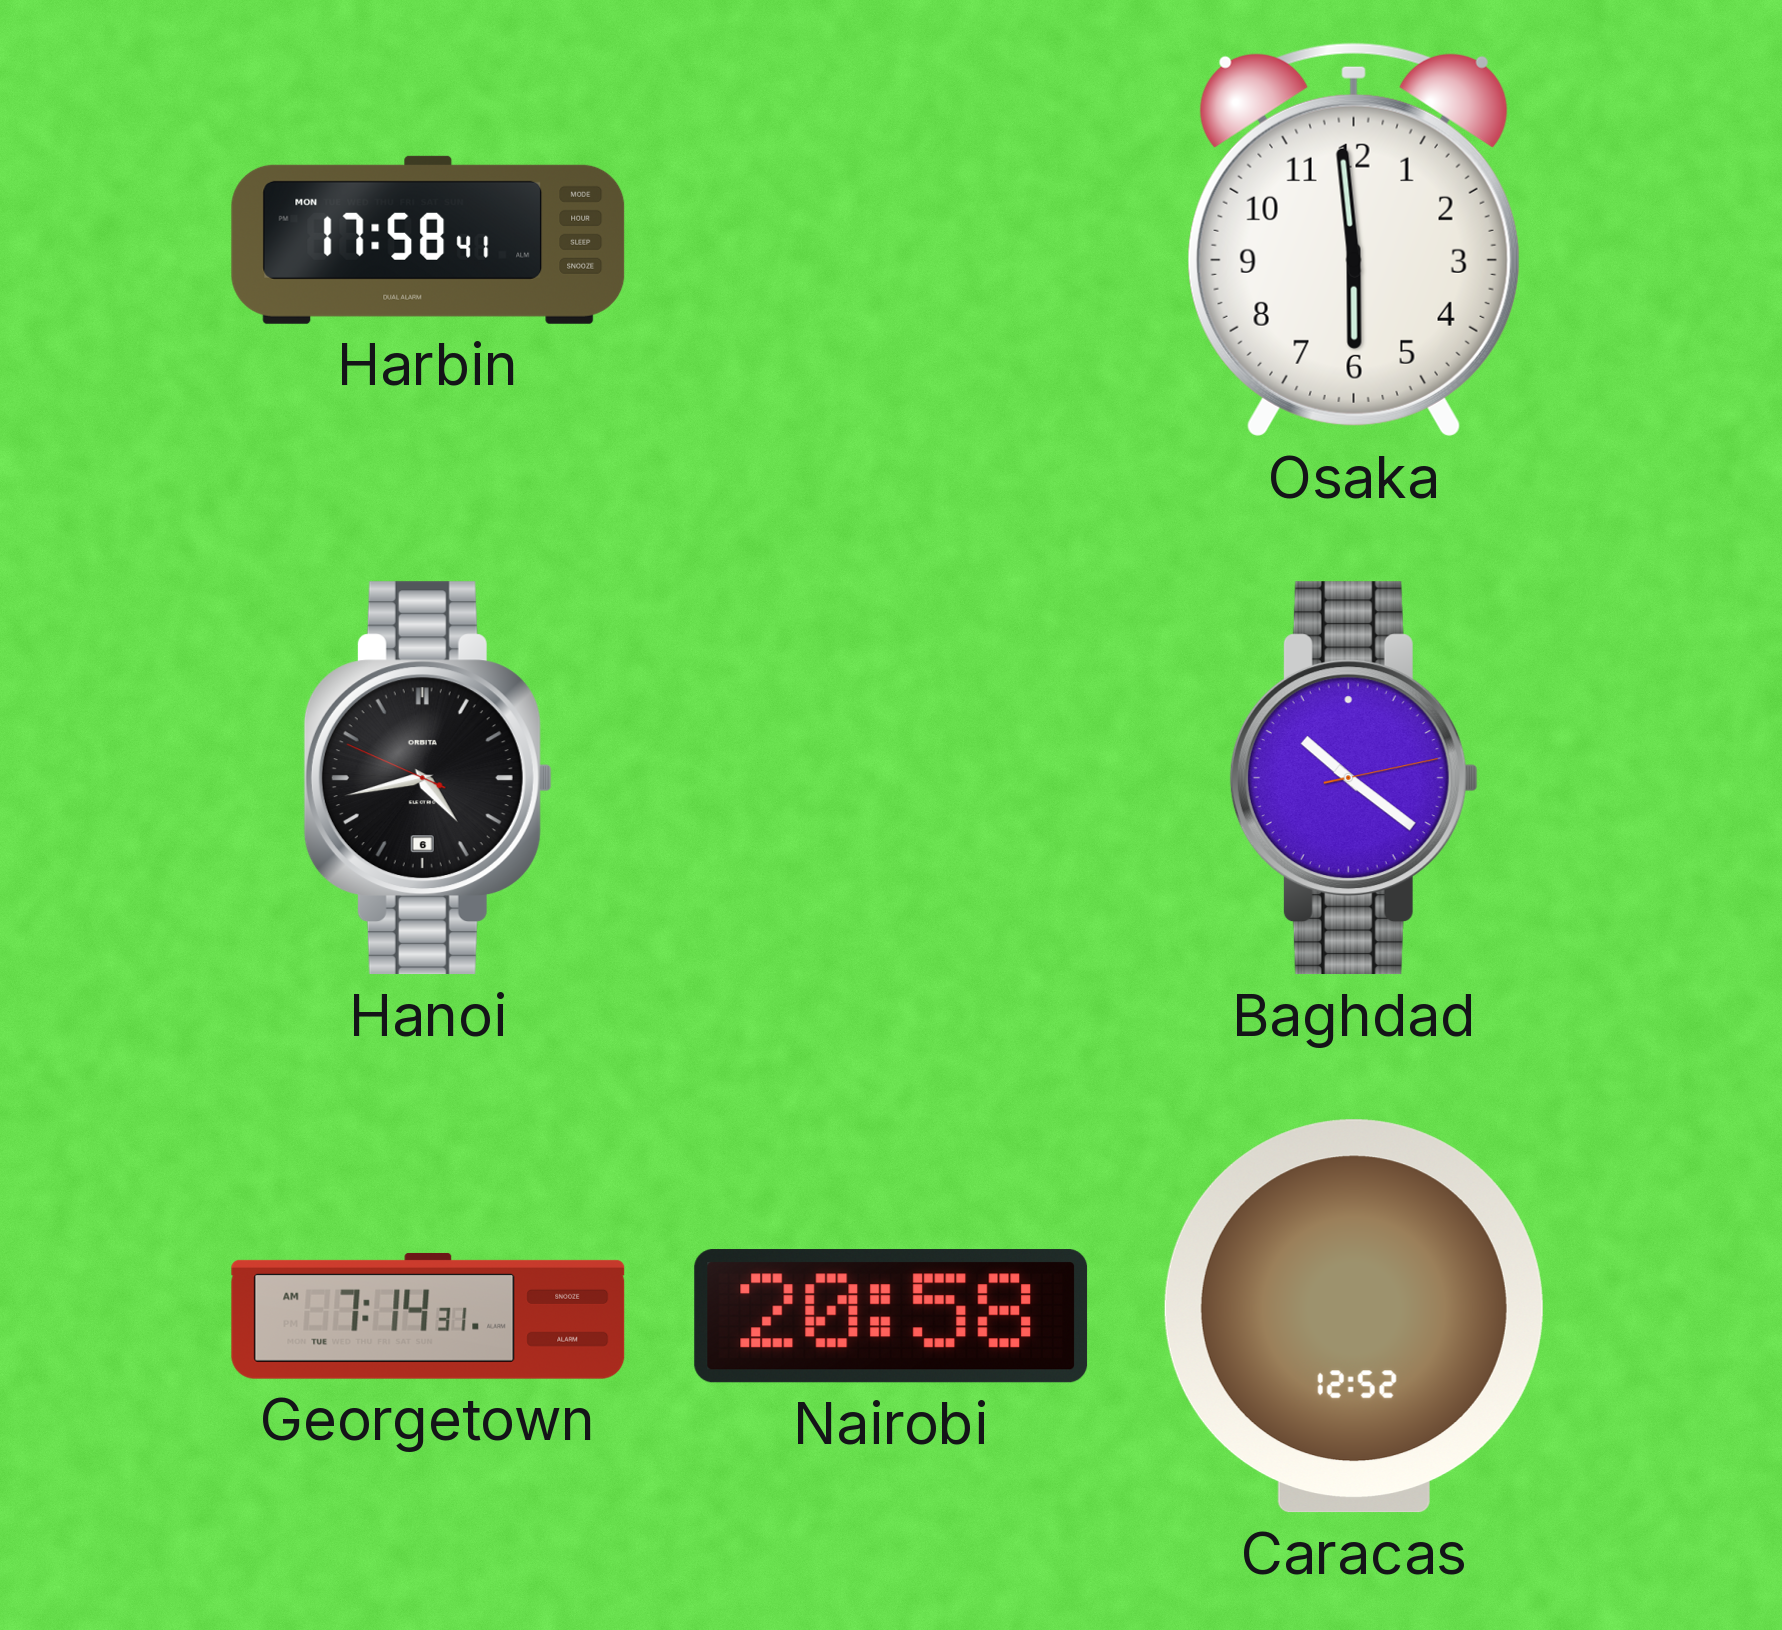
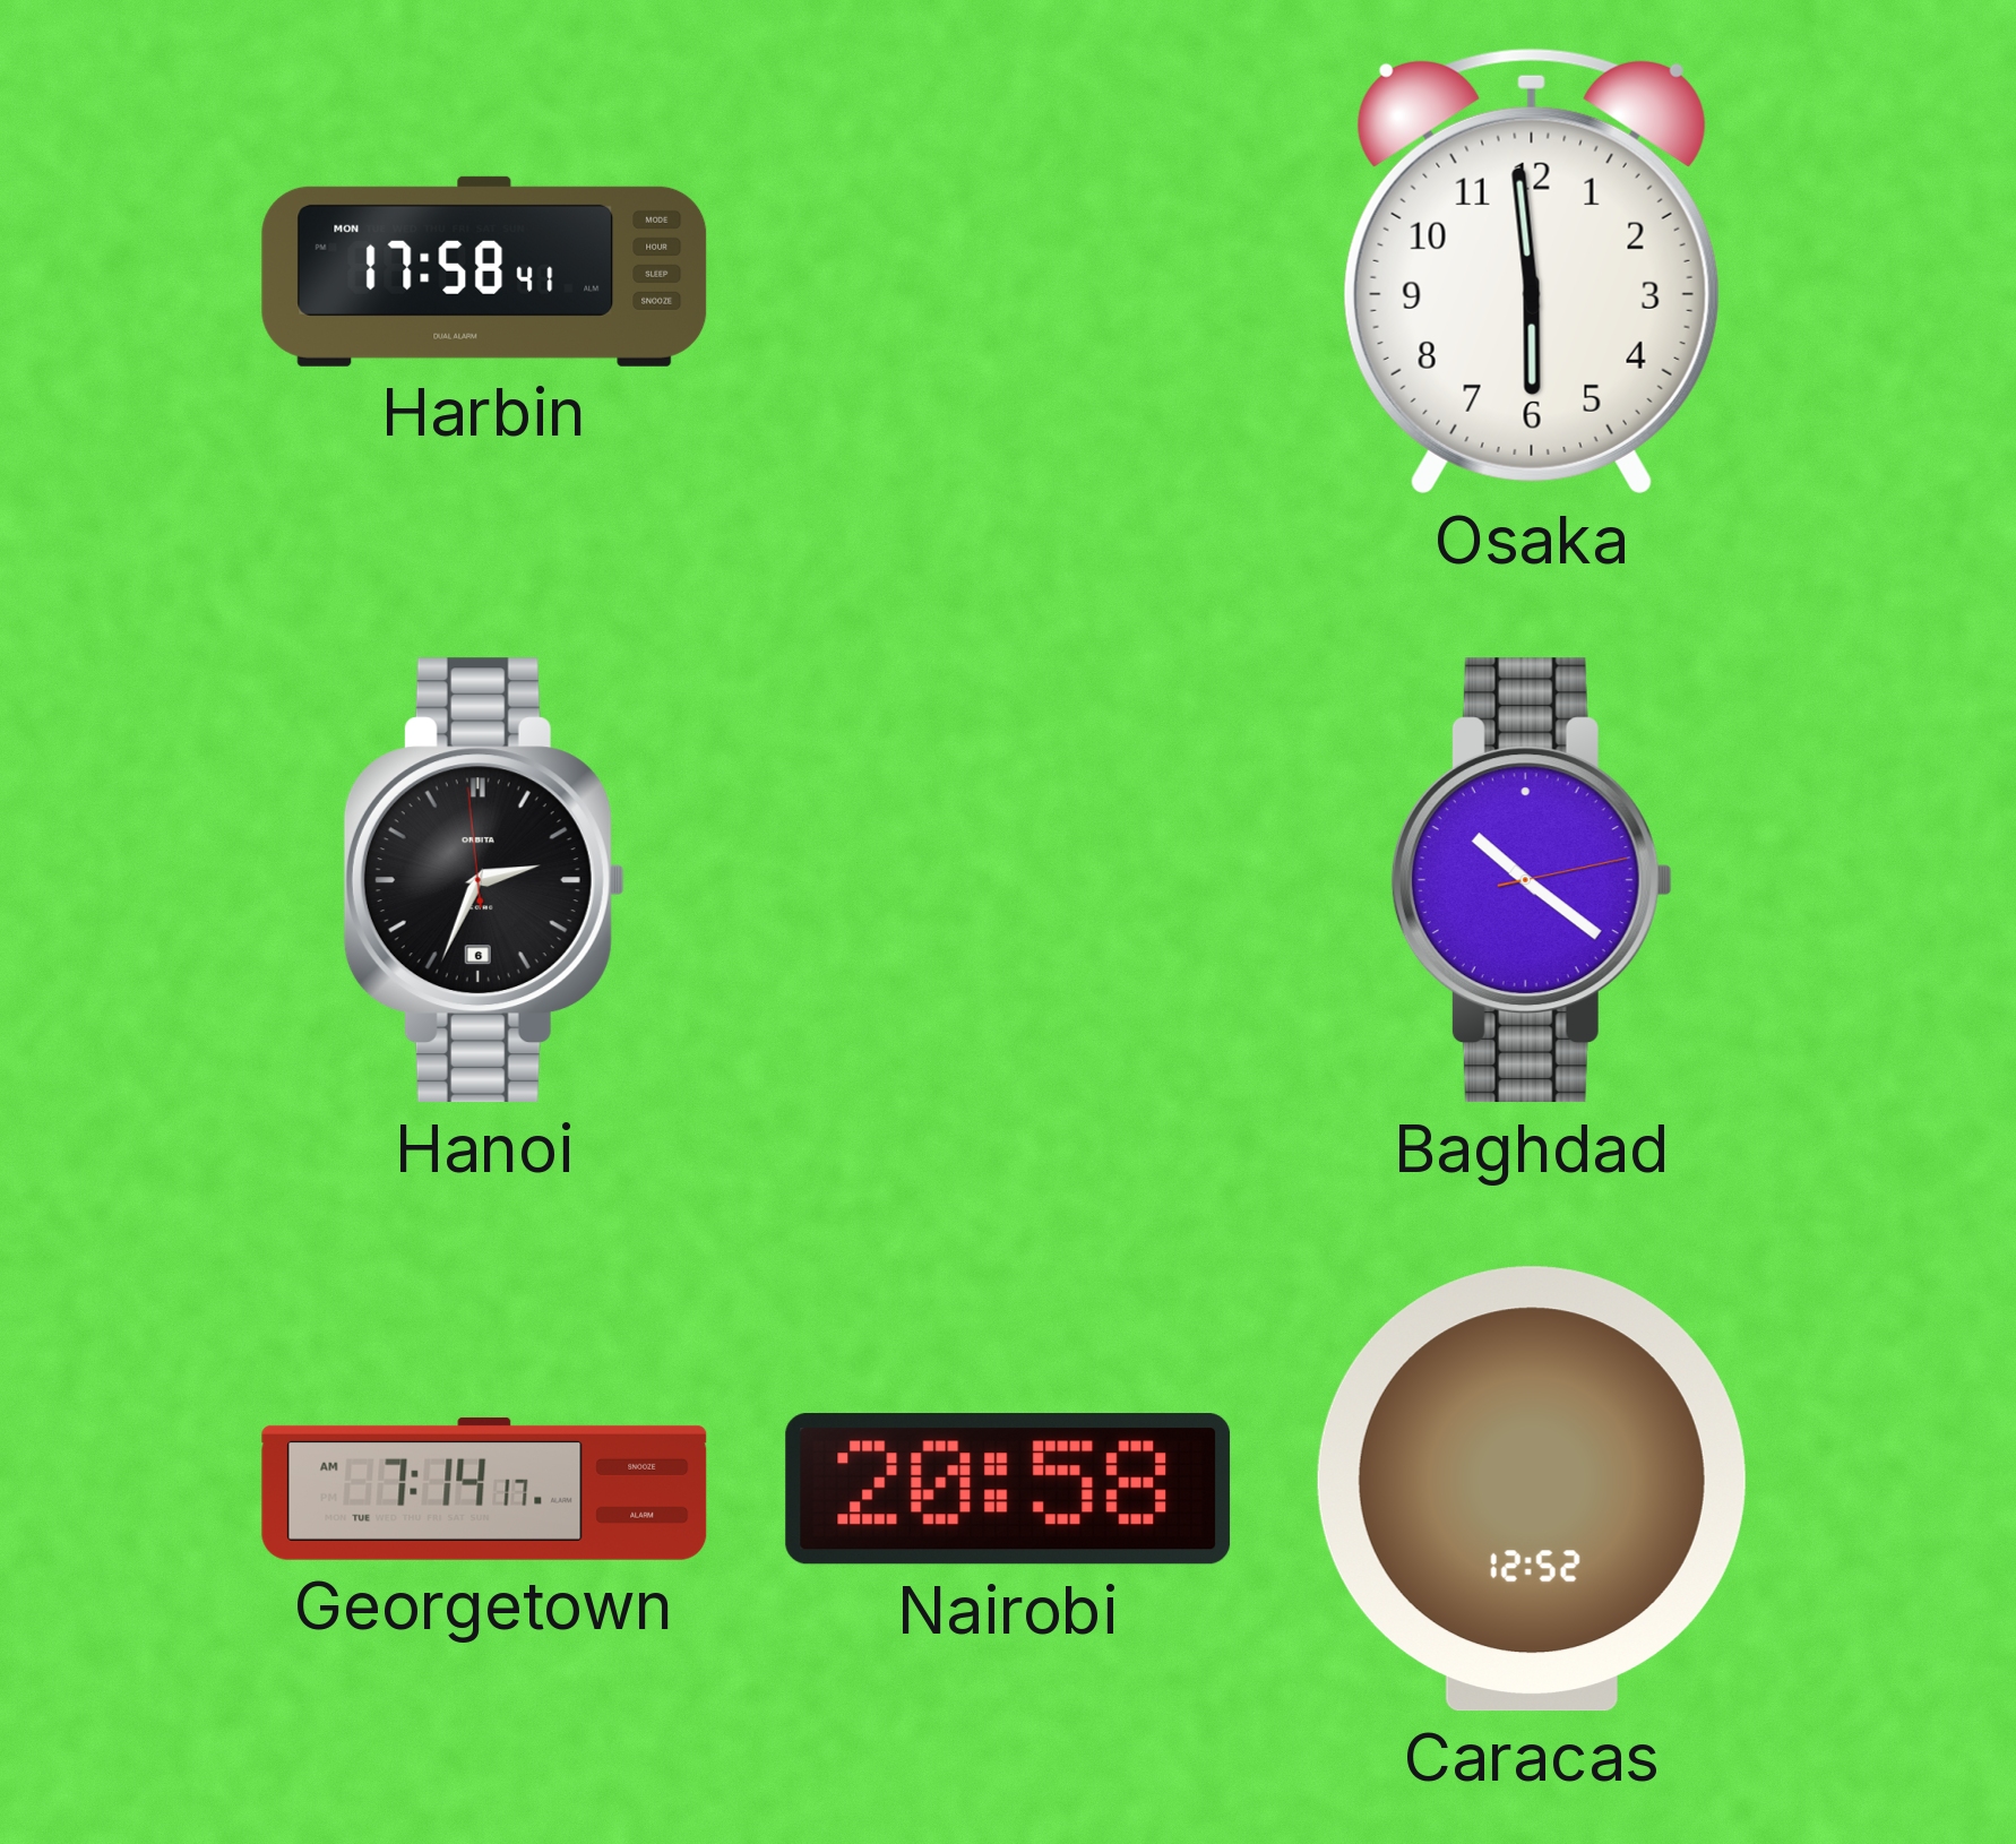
Hanoi: 4:42 -> 2:33
Georgetown: 7:14:31 AM -> 7:14:17 AM
